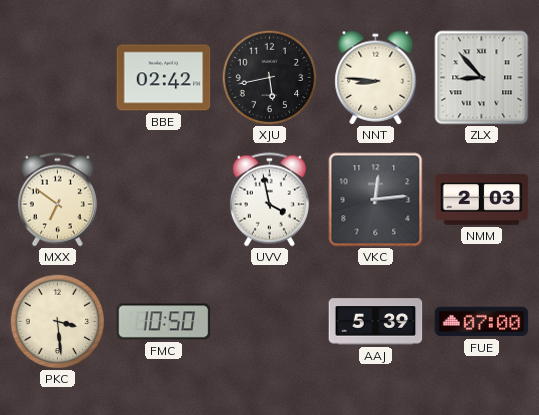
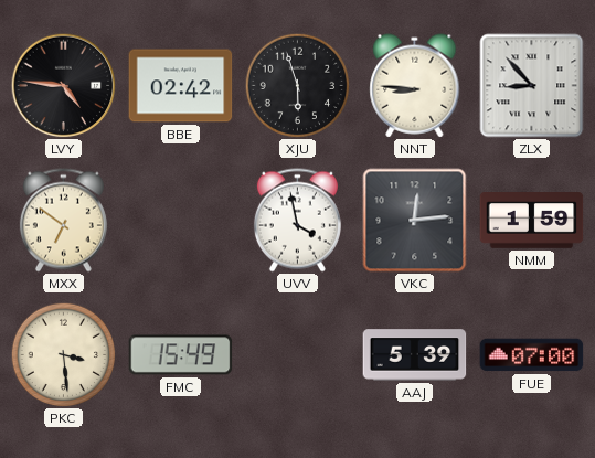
LVY: none -> 4:46
XJU: 5:43 -> 5:57
NMM: 2:03 -> 1:59
FMC: 10:50 -> 15:49
